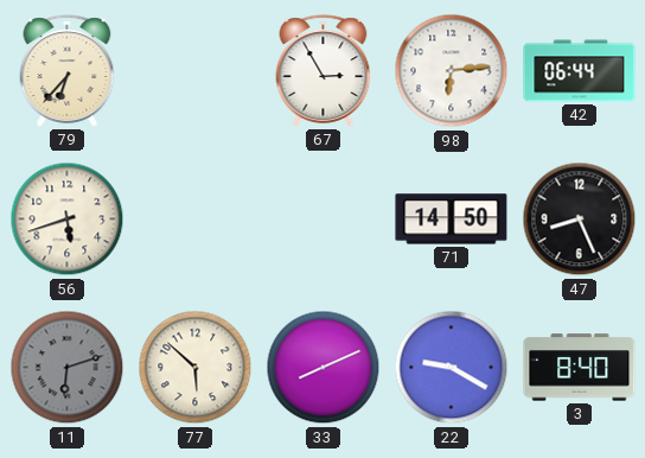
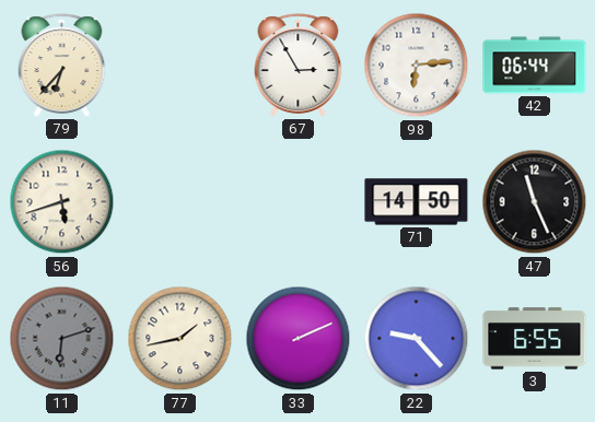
47: 8:26 -> 11:26
77: 5:52 -> 1:43
33: 8:11 -> 2:11
22: 9:20 -> 9:23
3: 8:40 -> 6:55
